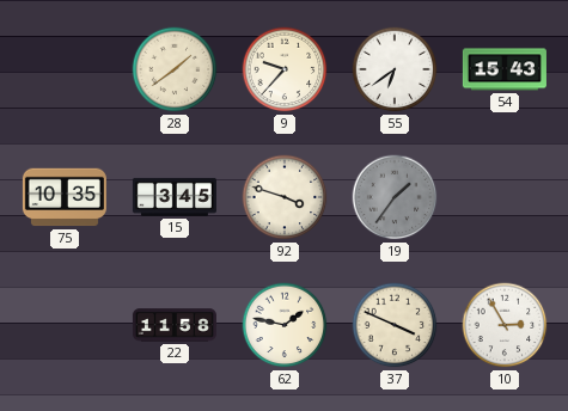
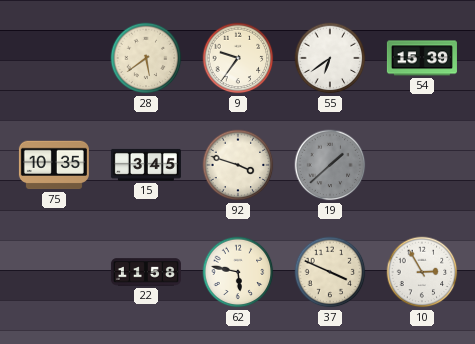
28: 1:39 -> 5:39
9: 9:37 -> 9:36
54: 15:43 -> 15:39
19: 1:36 -> 1:38
62: 1:47 -> 5:47
